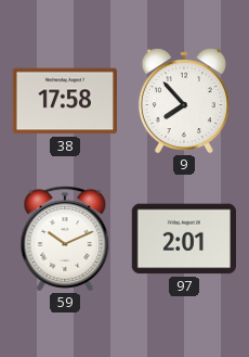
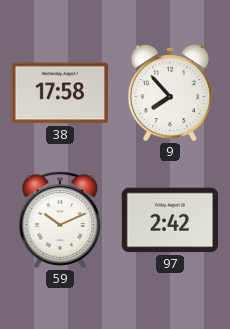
97: 2:01 -> 2:42
